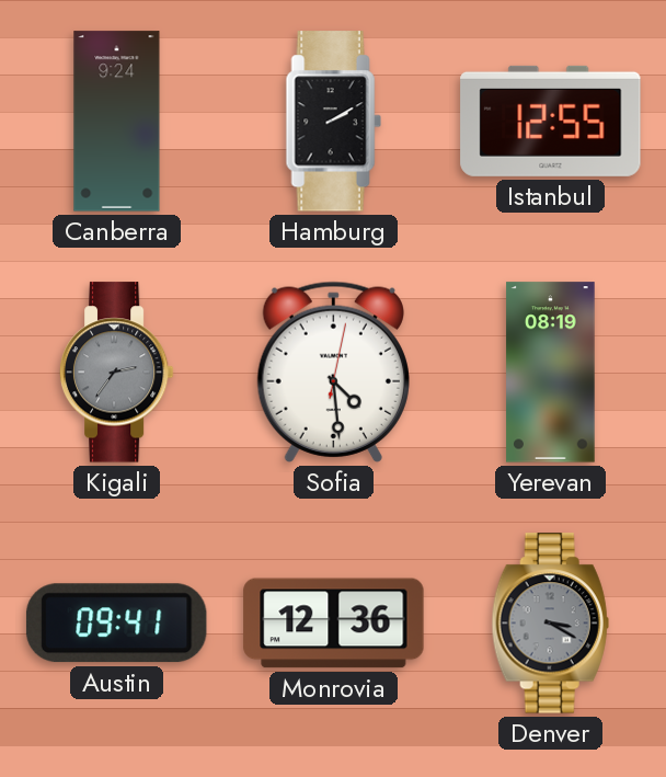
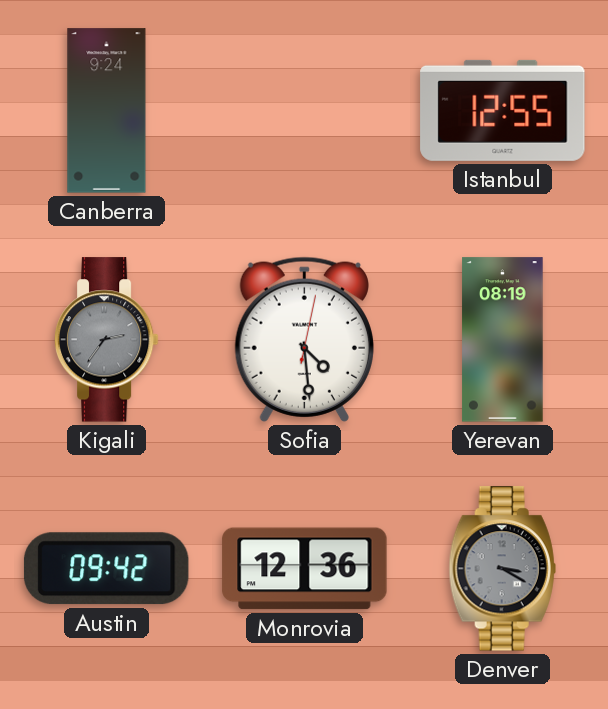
Hamburg: 2:10 -> none
Austin: 09:41 -> 09:42
